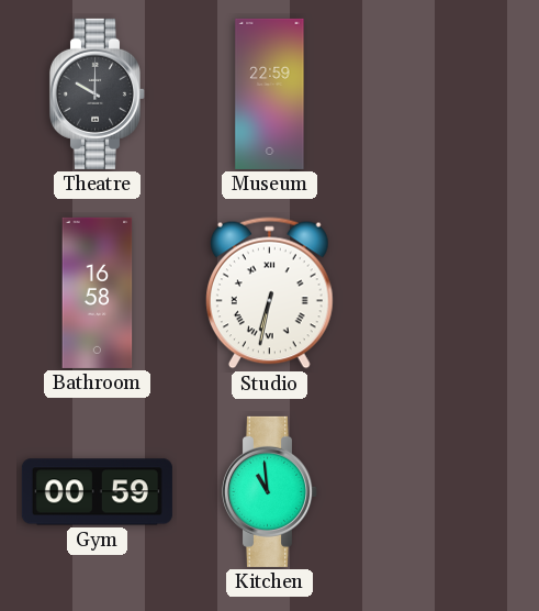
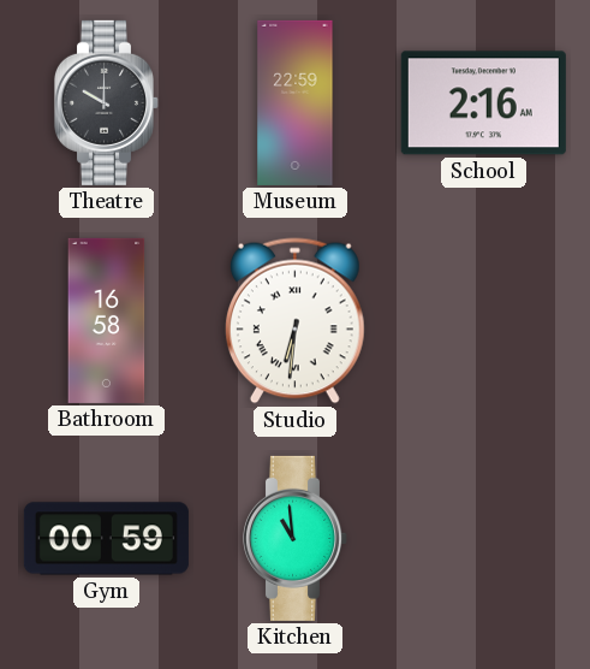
School: none -> 2:16
Studio: 6:32 -> 6:31
